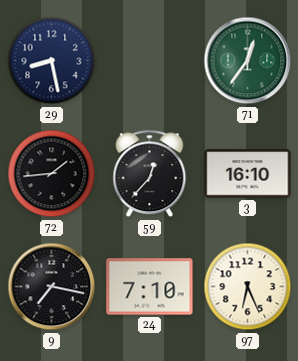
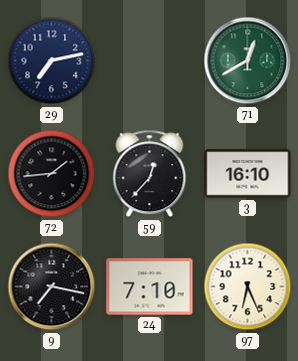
29: 8:28 -> 7:13
71: 12:36 -> 12:40
